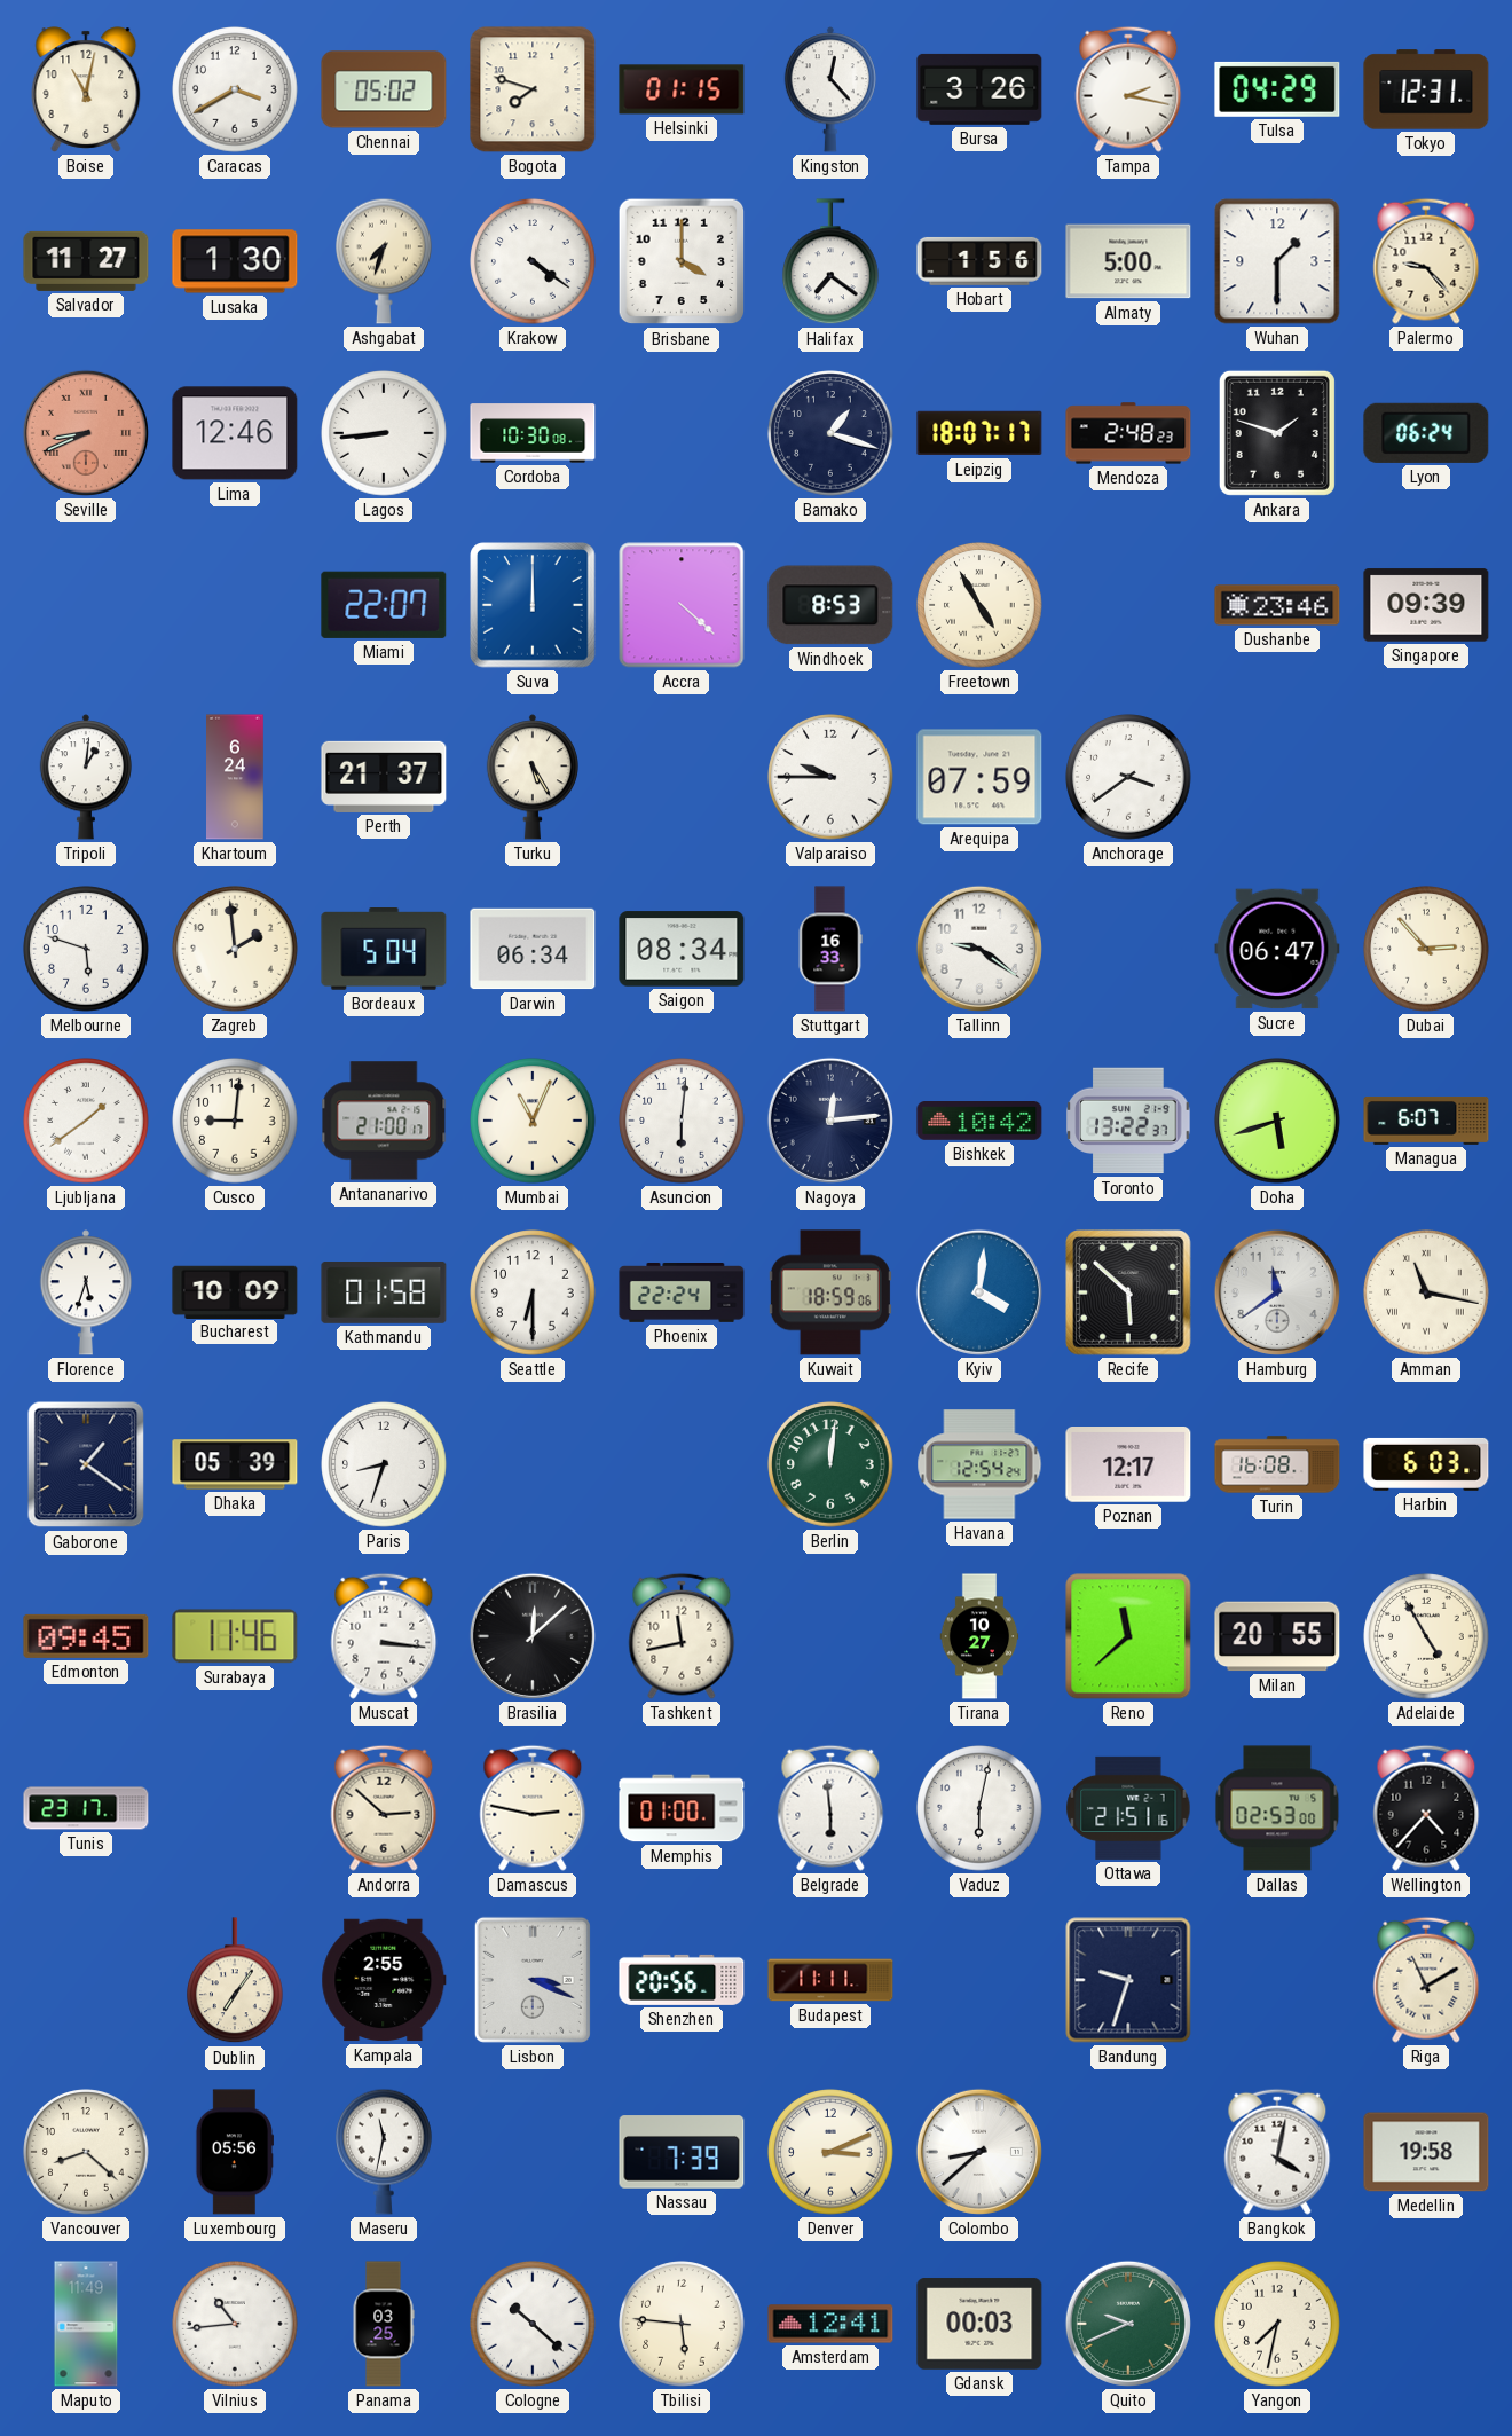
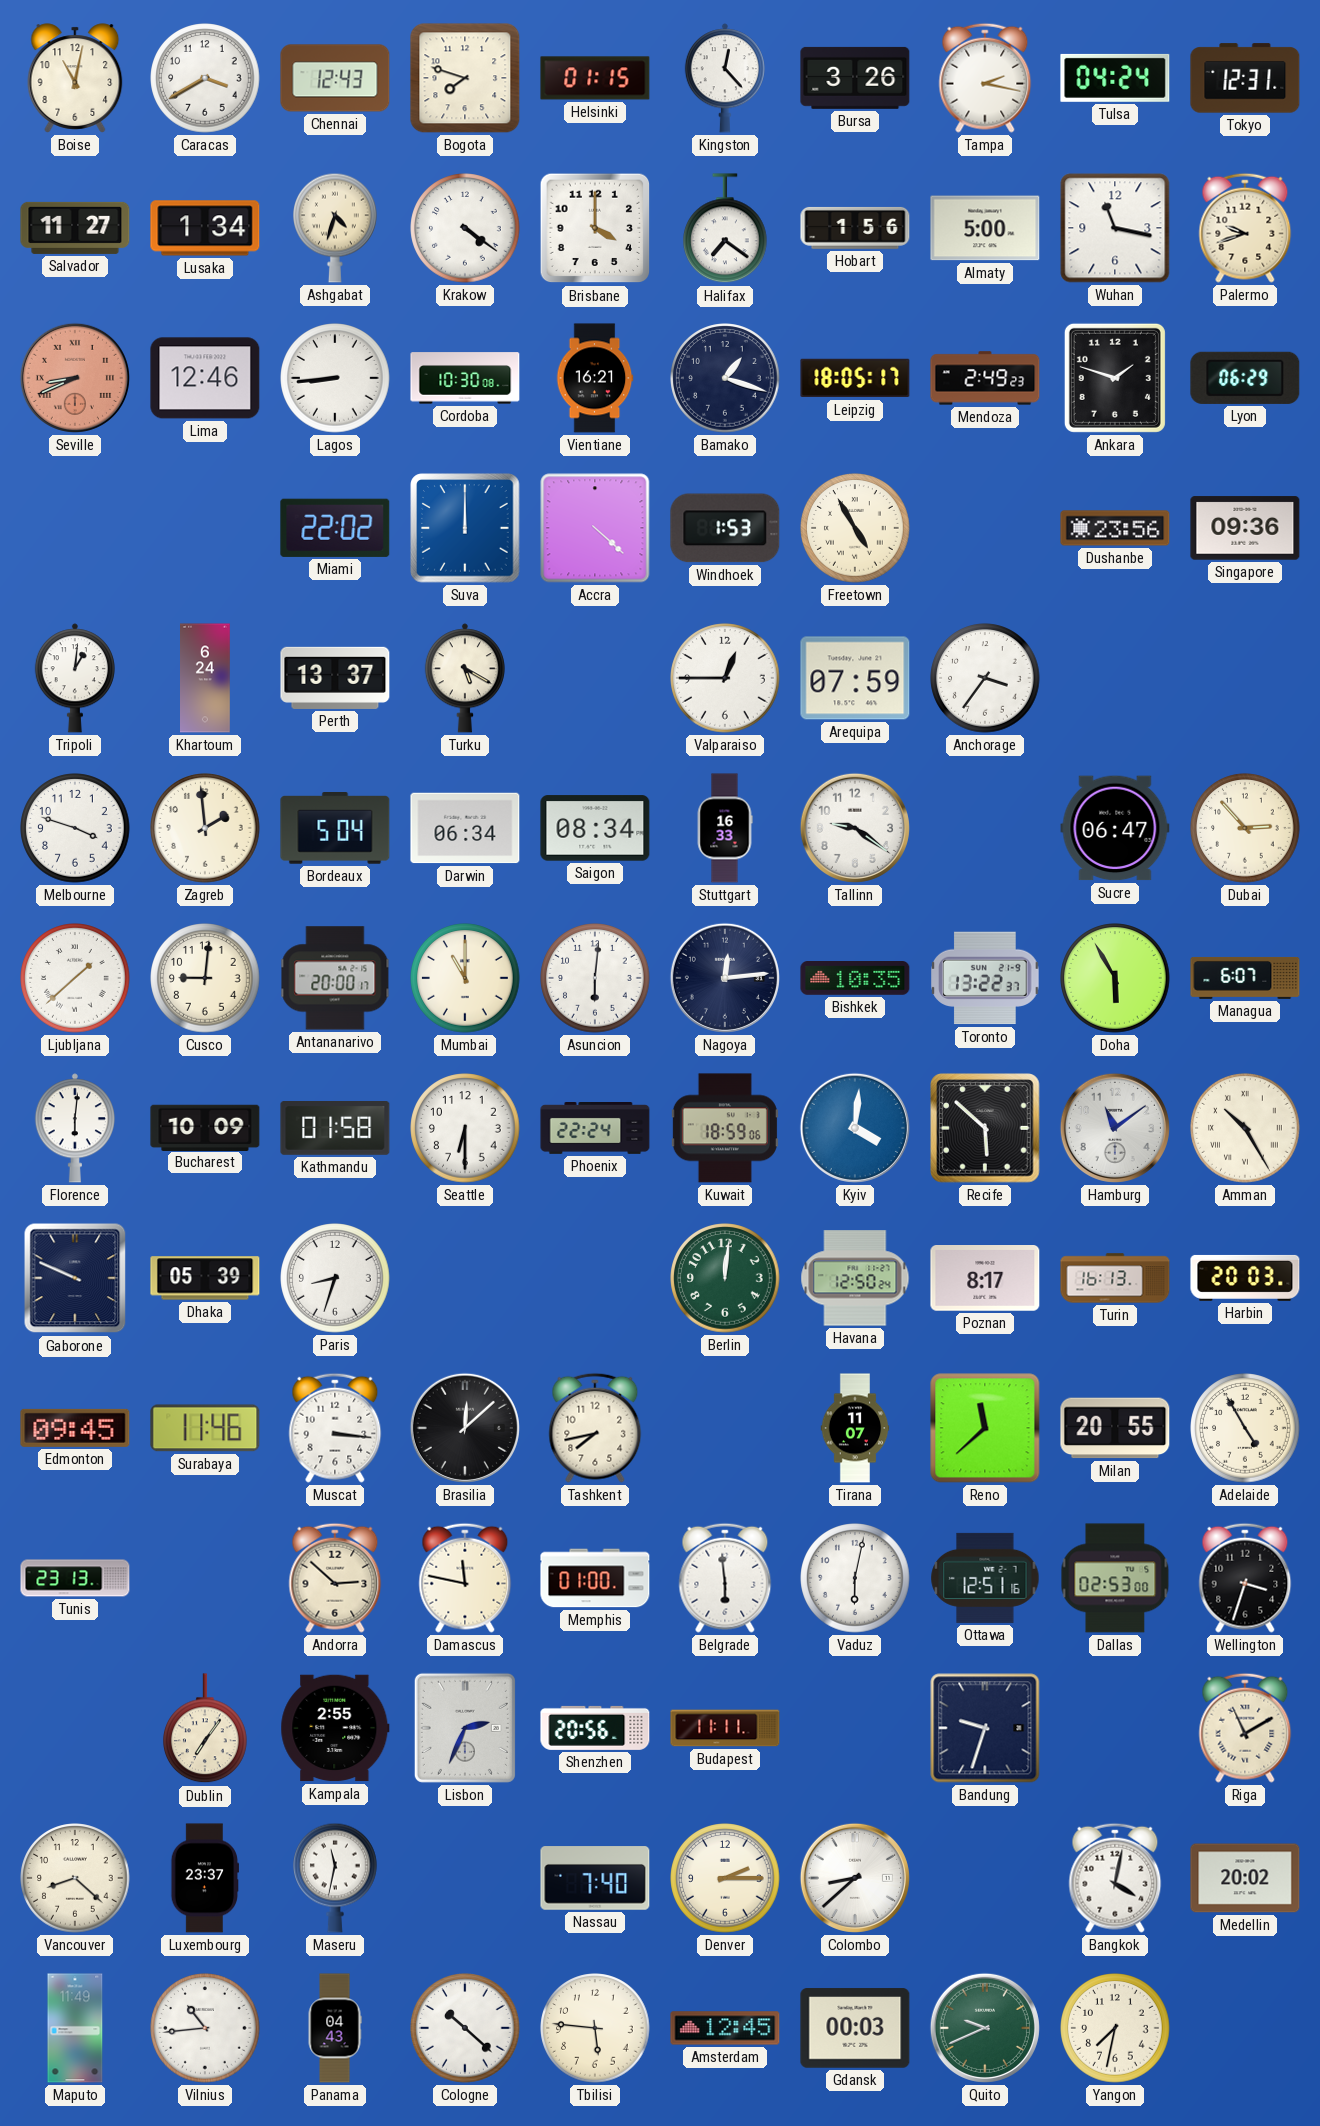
Chennai: 05:02 -> 12:43
Tulsa: 04:29 -> 04:24
Lusaka: 1:30 -> 1:34
Ashgabat: 7:33 -> 4:33
Wuhan: 1:30 -> 11:17
Palermo: 9:23 -> 9:42
Vientiane: none -> 16:21
Leipzig: 18:07 -> 18:05
Mendoza: 2:48 -> 2:49
Lyon: 06:24 -> 06:29
Miami: 22:07 -> 22:02
Windhoek: 8:53 -> 1:53
Dushanbe: 23:46 -> 23:56
Singapore: 09:39 -> 09:36
Perth: 21:37 -> 13:37
Turku: 5:25 -> 5:20
Valparaiso: 9:45 -> 12:45
Anchorage: 3:39 -> 3:36
Melbourne: 5:48 -> 3:48
Ljubljana: 1:39 -> 1:38
Antananarivo: 21:00 -> 20:00
Mumbai: 11:04 -> 11:00
Bishkek: 10:42 -> 10:35
Doha: 5:42 -> 5:55
Florence: 5:33 -> 6:01
Hamburg: 11:39 -> 11:09
Amman: 11:17 -> 10:25
Gaborone: 1:21 -> 9:49
Havana: 12:54 -> 12:50
Poznan: 12:17 -> 8:17
Turin: 16:08 -> 16:13
Harbin: 6:03 -> 20:03
Tashkent: 11:43 -> 7:43
Tirana: 10:27 -> 11:07
Tunis: 23:17 -> 23:13
Damascus: 2:47 -> 11:47
Ottawa: 21:51 -> 12:51
Wellington: 4:37 -> 3:33
Lisbon: 3:19 -> 2:34
Luxembourg: 05:56 -> 23:37
Nassau: 7:39 -> 7:40
Denver: 3:11 -> 2:15
Medellin: 19:58 -> 20:02
Panama: 03:25 -> 04:43
Amsterdam: 12:41 -> 12:45
